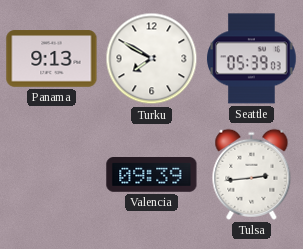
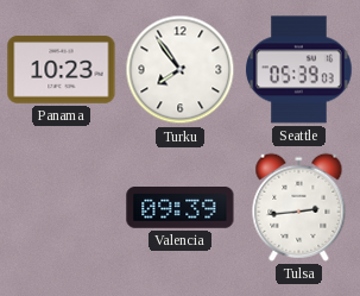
Panama: 9:13 -> 10:23
Turku: 7:50 -> 7:54
